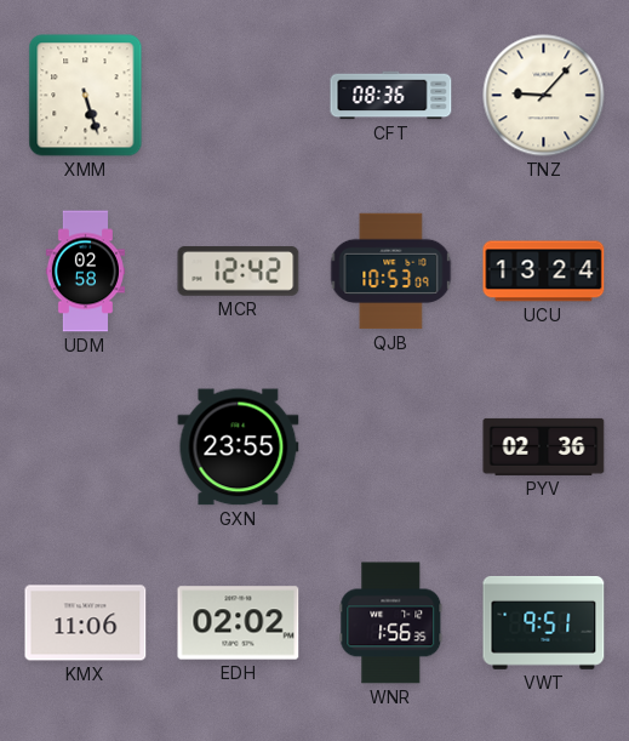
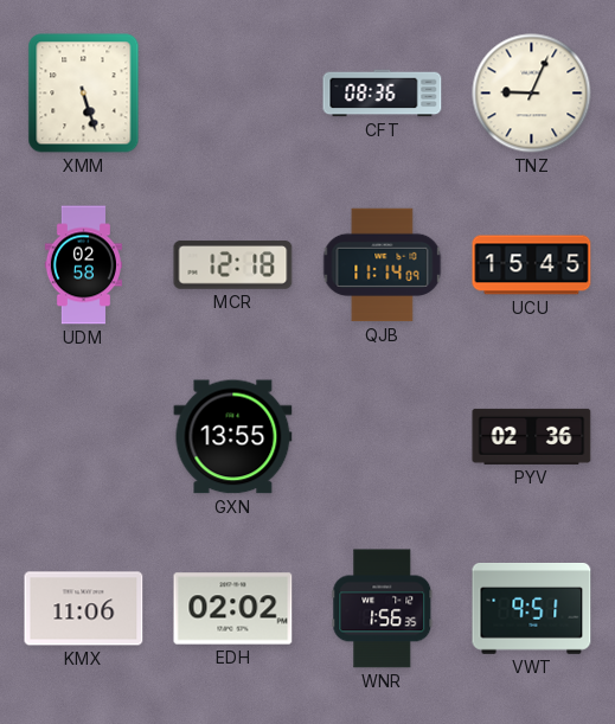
TNZ: 9:07 -> 9:04
MCR: 12:42 -> 12:18
QJB: 10:53 -> 11:14
UCU: 13:24 -> 15:45
GXN: 23:55 -> 13:55
